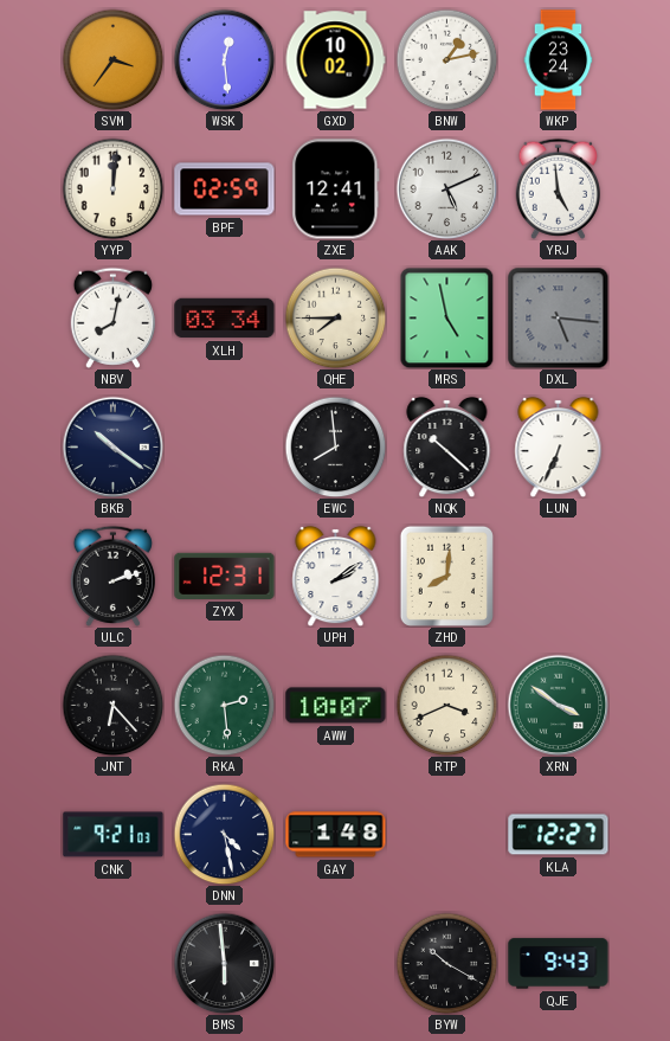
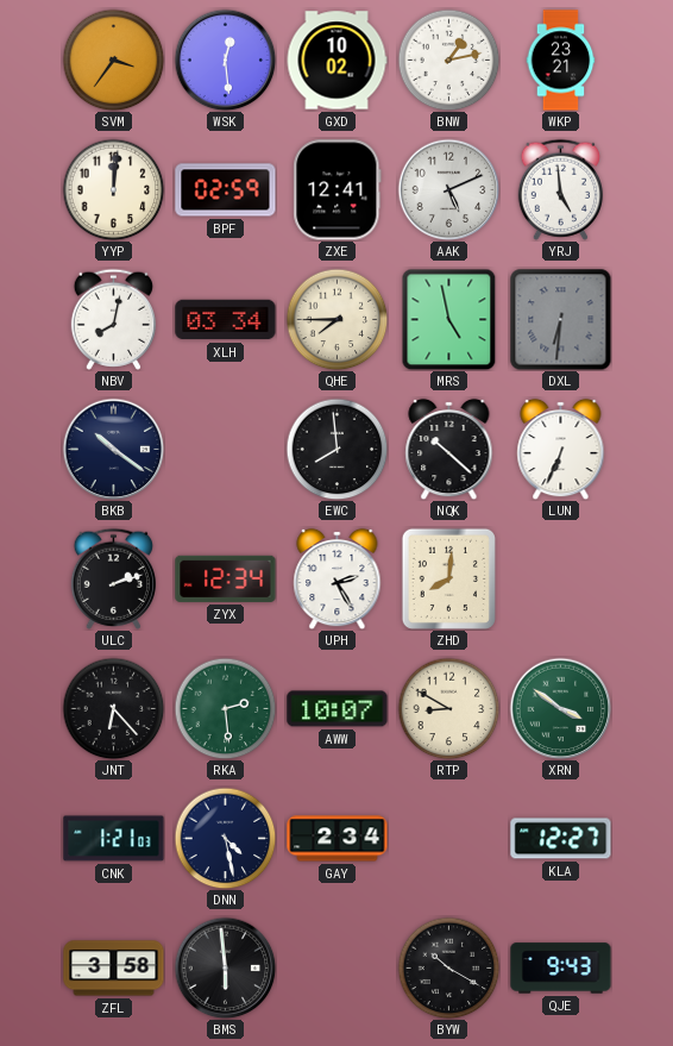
WKP: 23:24 -> 23:21
DXL: 5:16 -> 6:31
ZYX: 12:31 -> 12:34
UPH: 2:09 -> 2:25
RTP: 3:41 -> 8:50
CNK: 9:21 -> 1:21
GAY: 1:48 -> 2:34
ZFL: none -> 3:58
